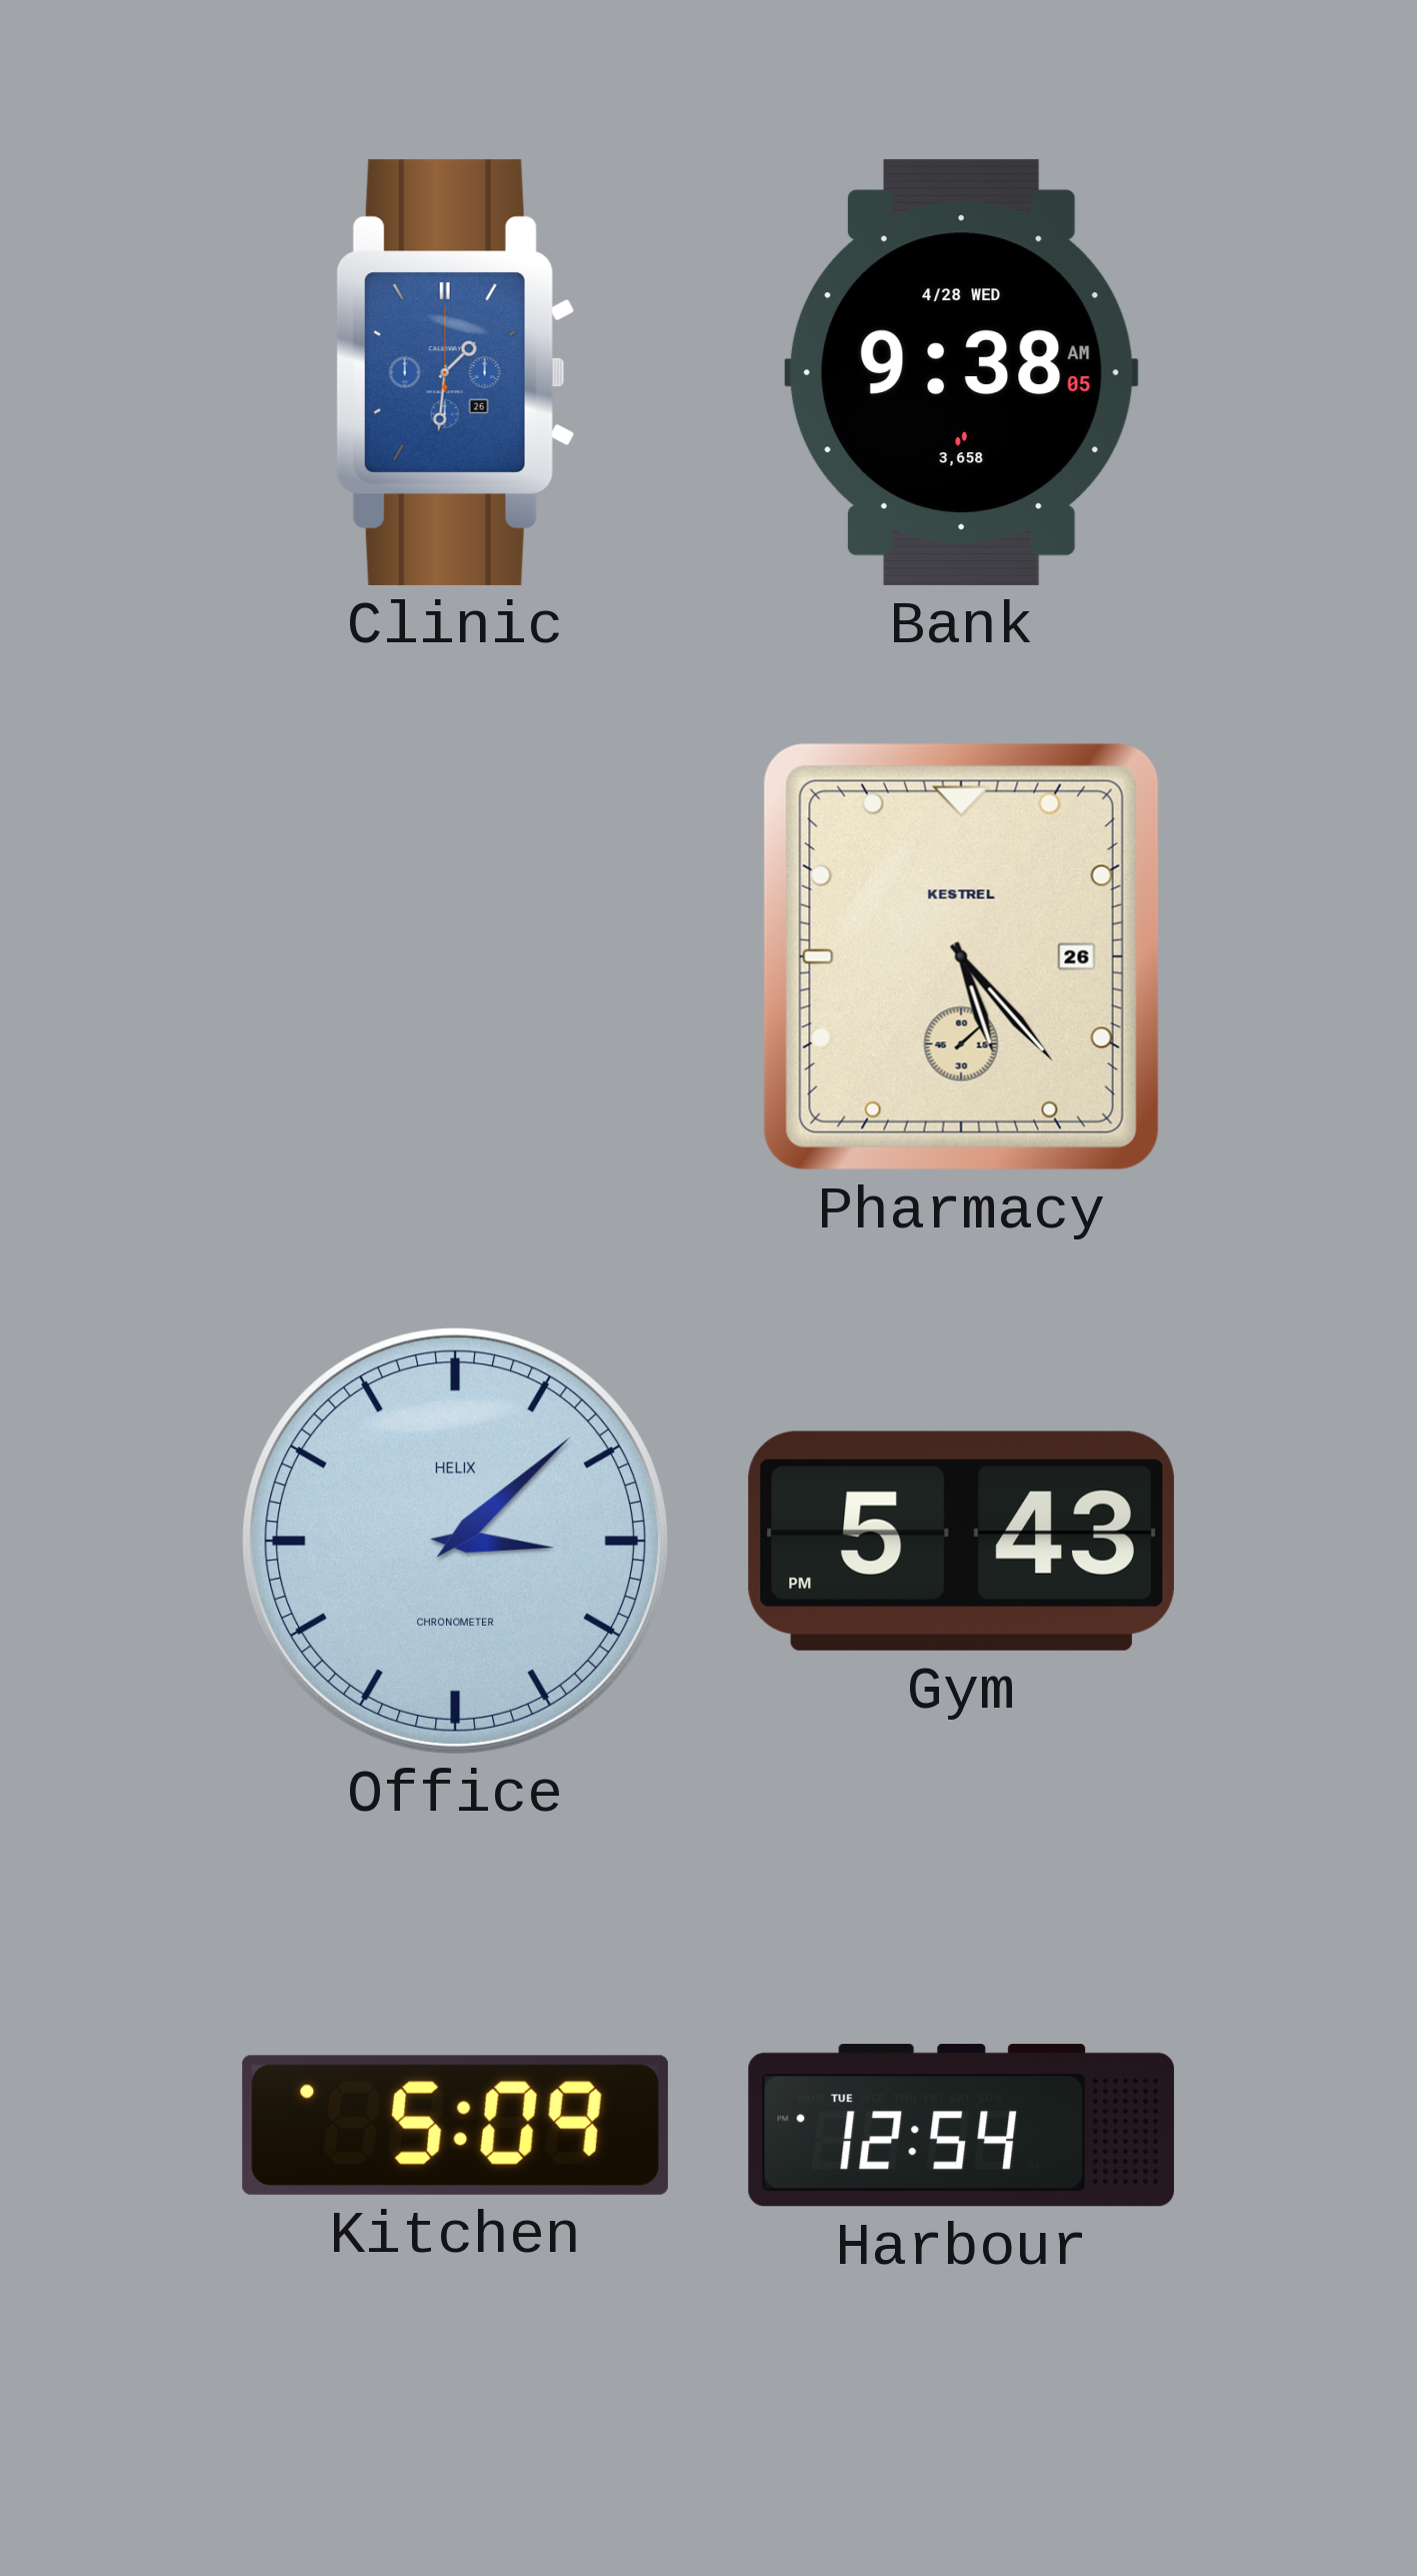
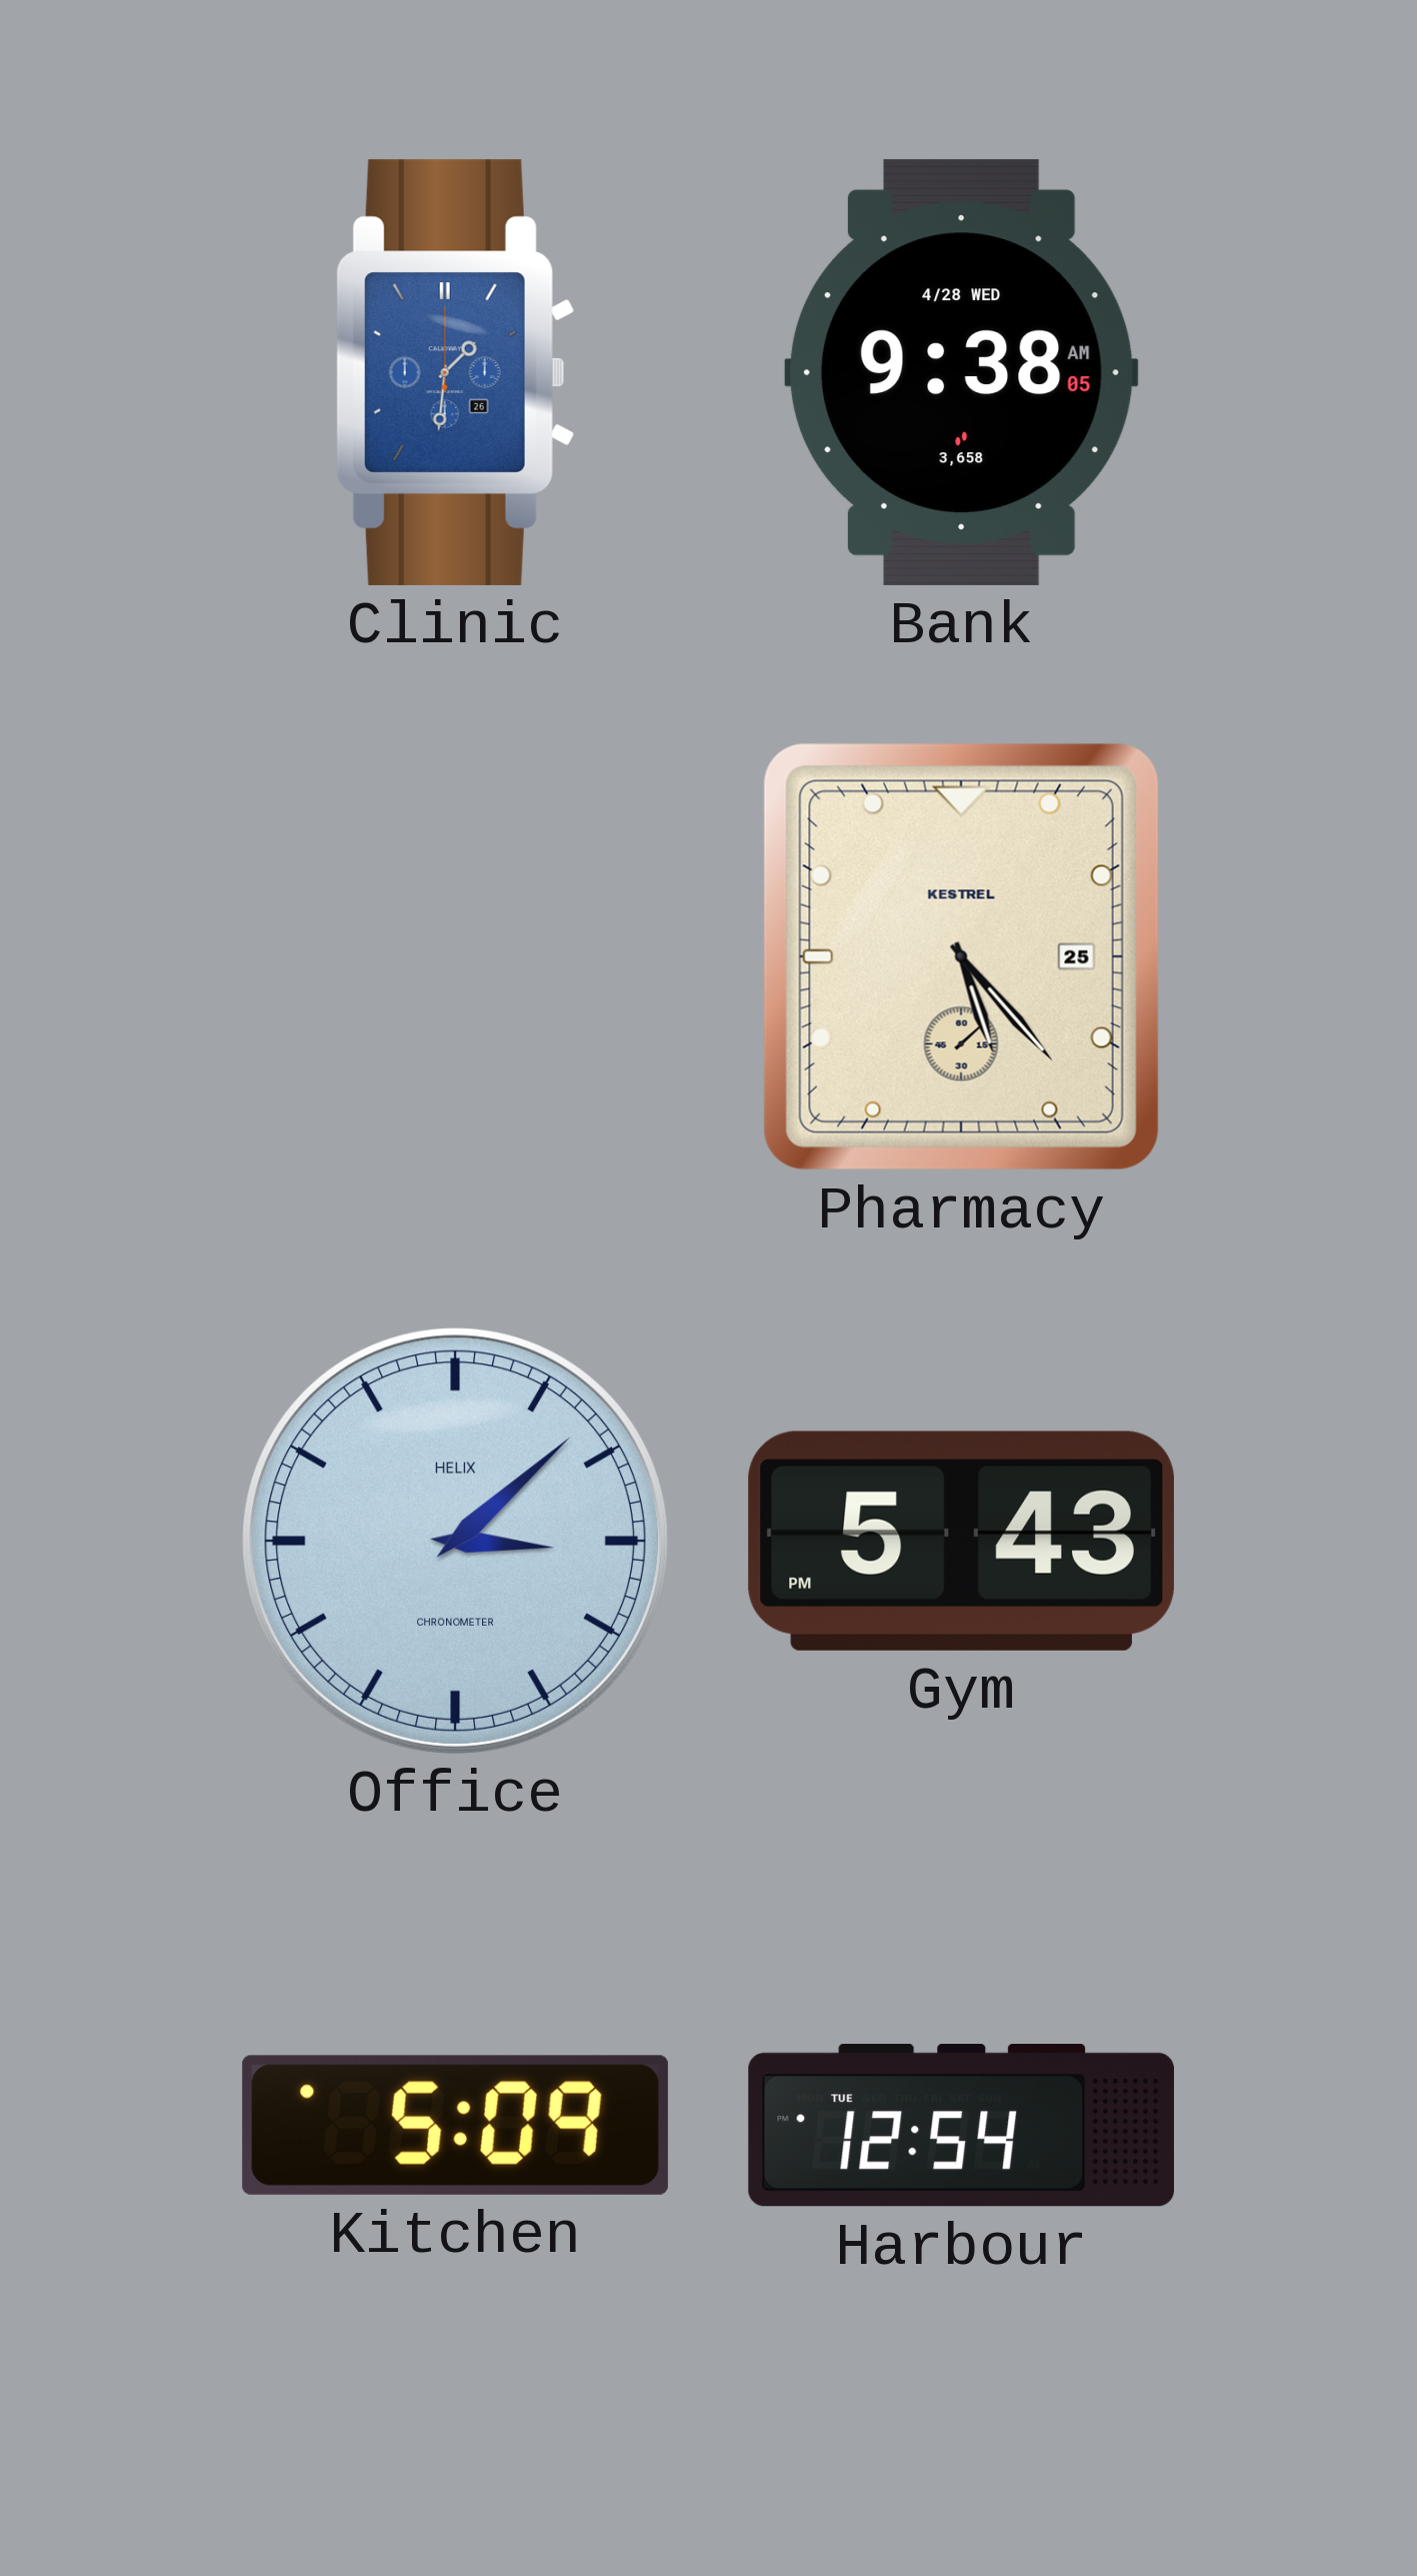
Pharmacy date: 26 -> 25
